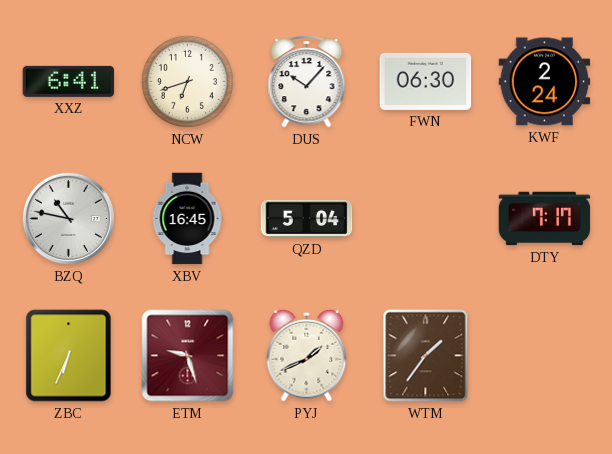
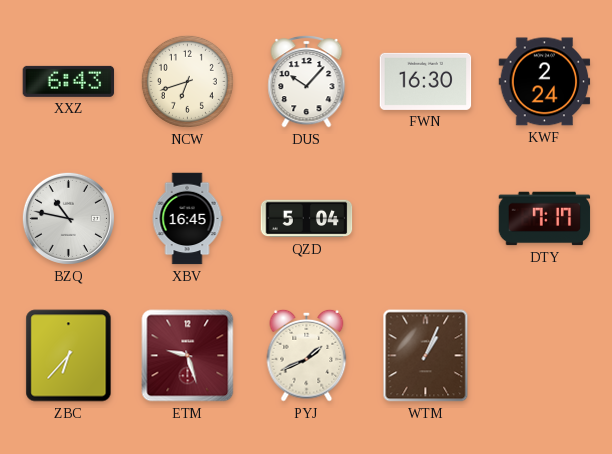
XXZ: 6:41 -> 6:43
FWN: 06:30 -> 16:30
ZBC: 6:34 -> 6:37
WTM: 1:36 -> 1:04
